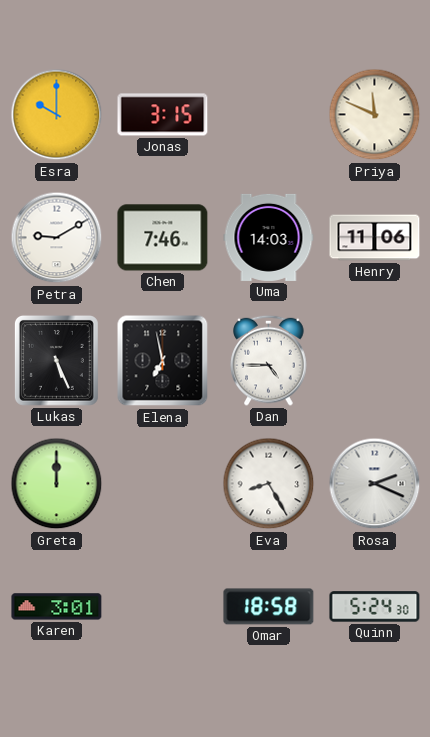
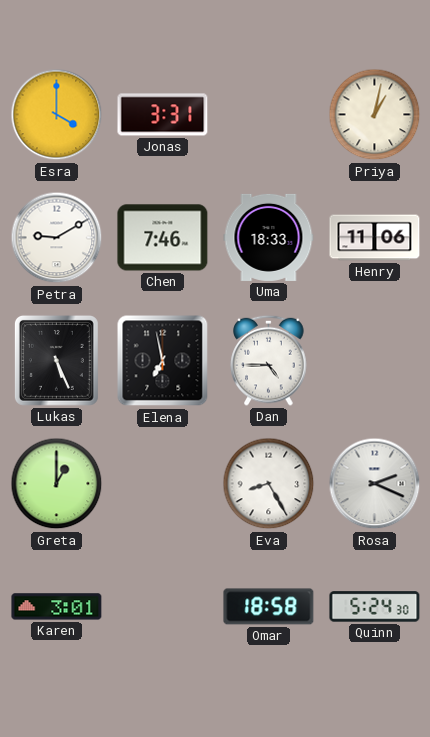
Esra: 10:00 -> 4:00
Jonas: 3:15 -> 3:31
Priya: 11:49 -> 1:02
Uma: 14:03 -> 18:33
Greta: 12:00 -> 1:00
